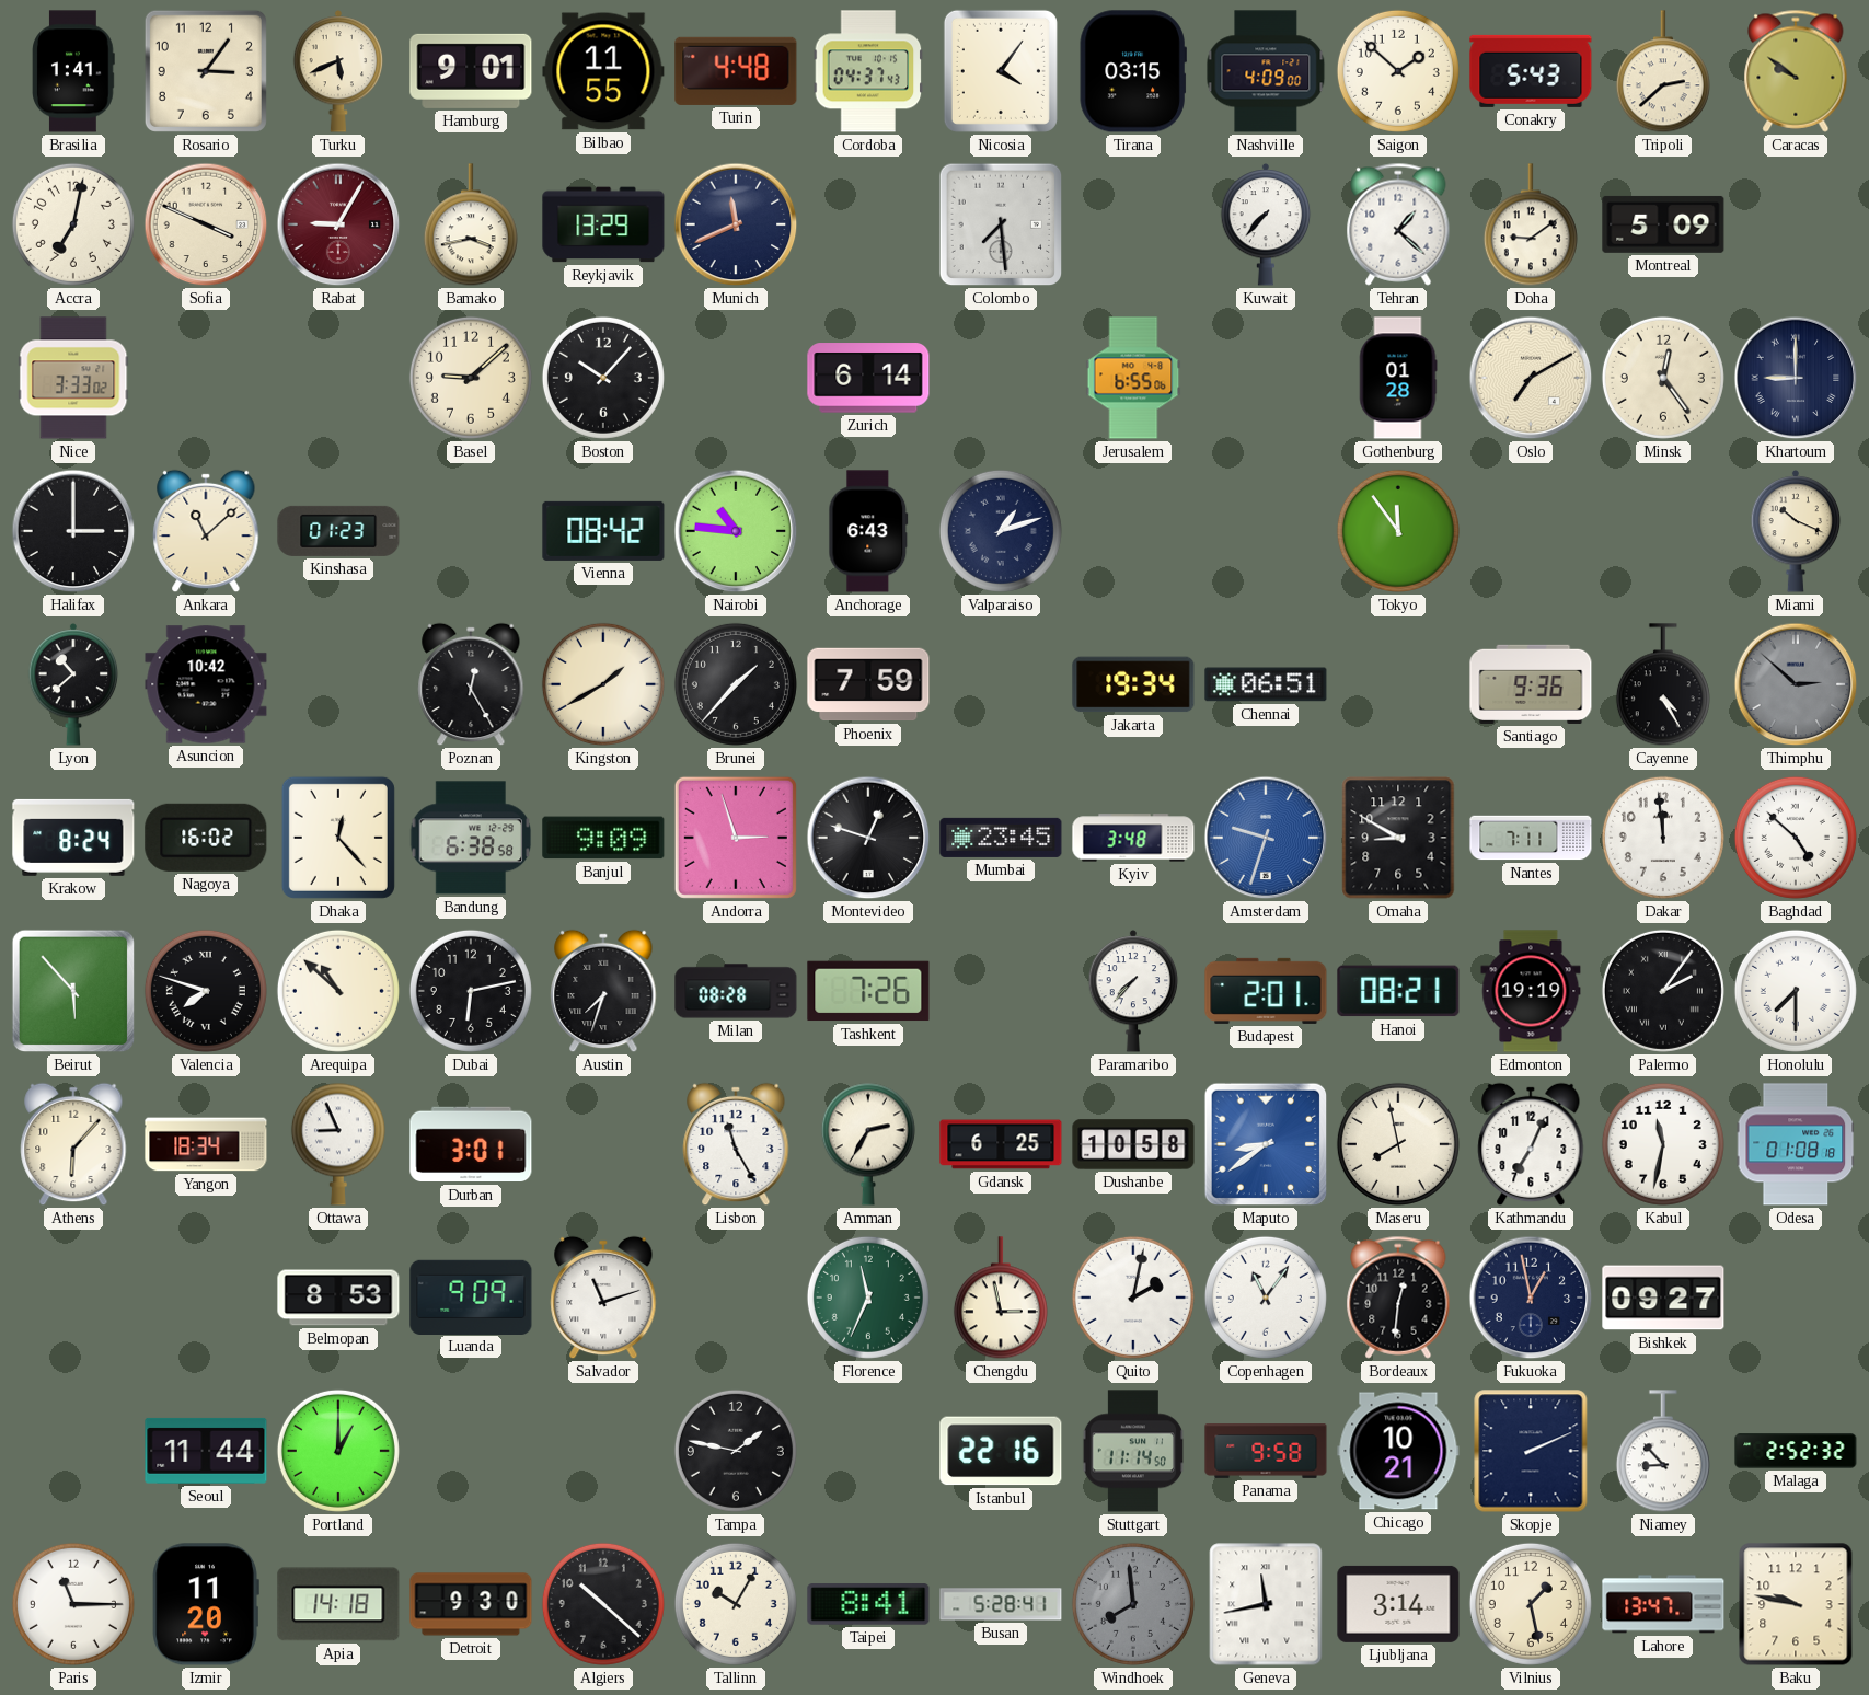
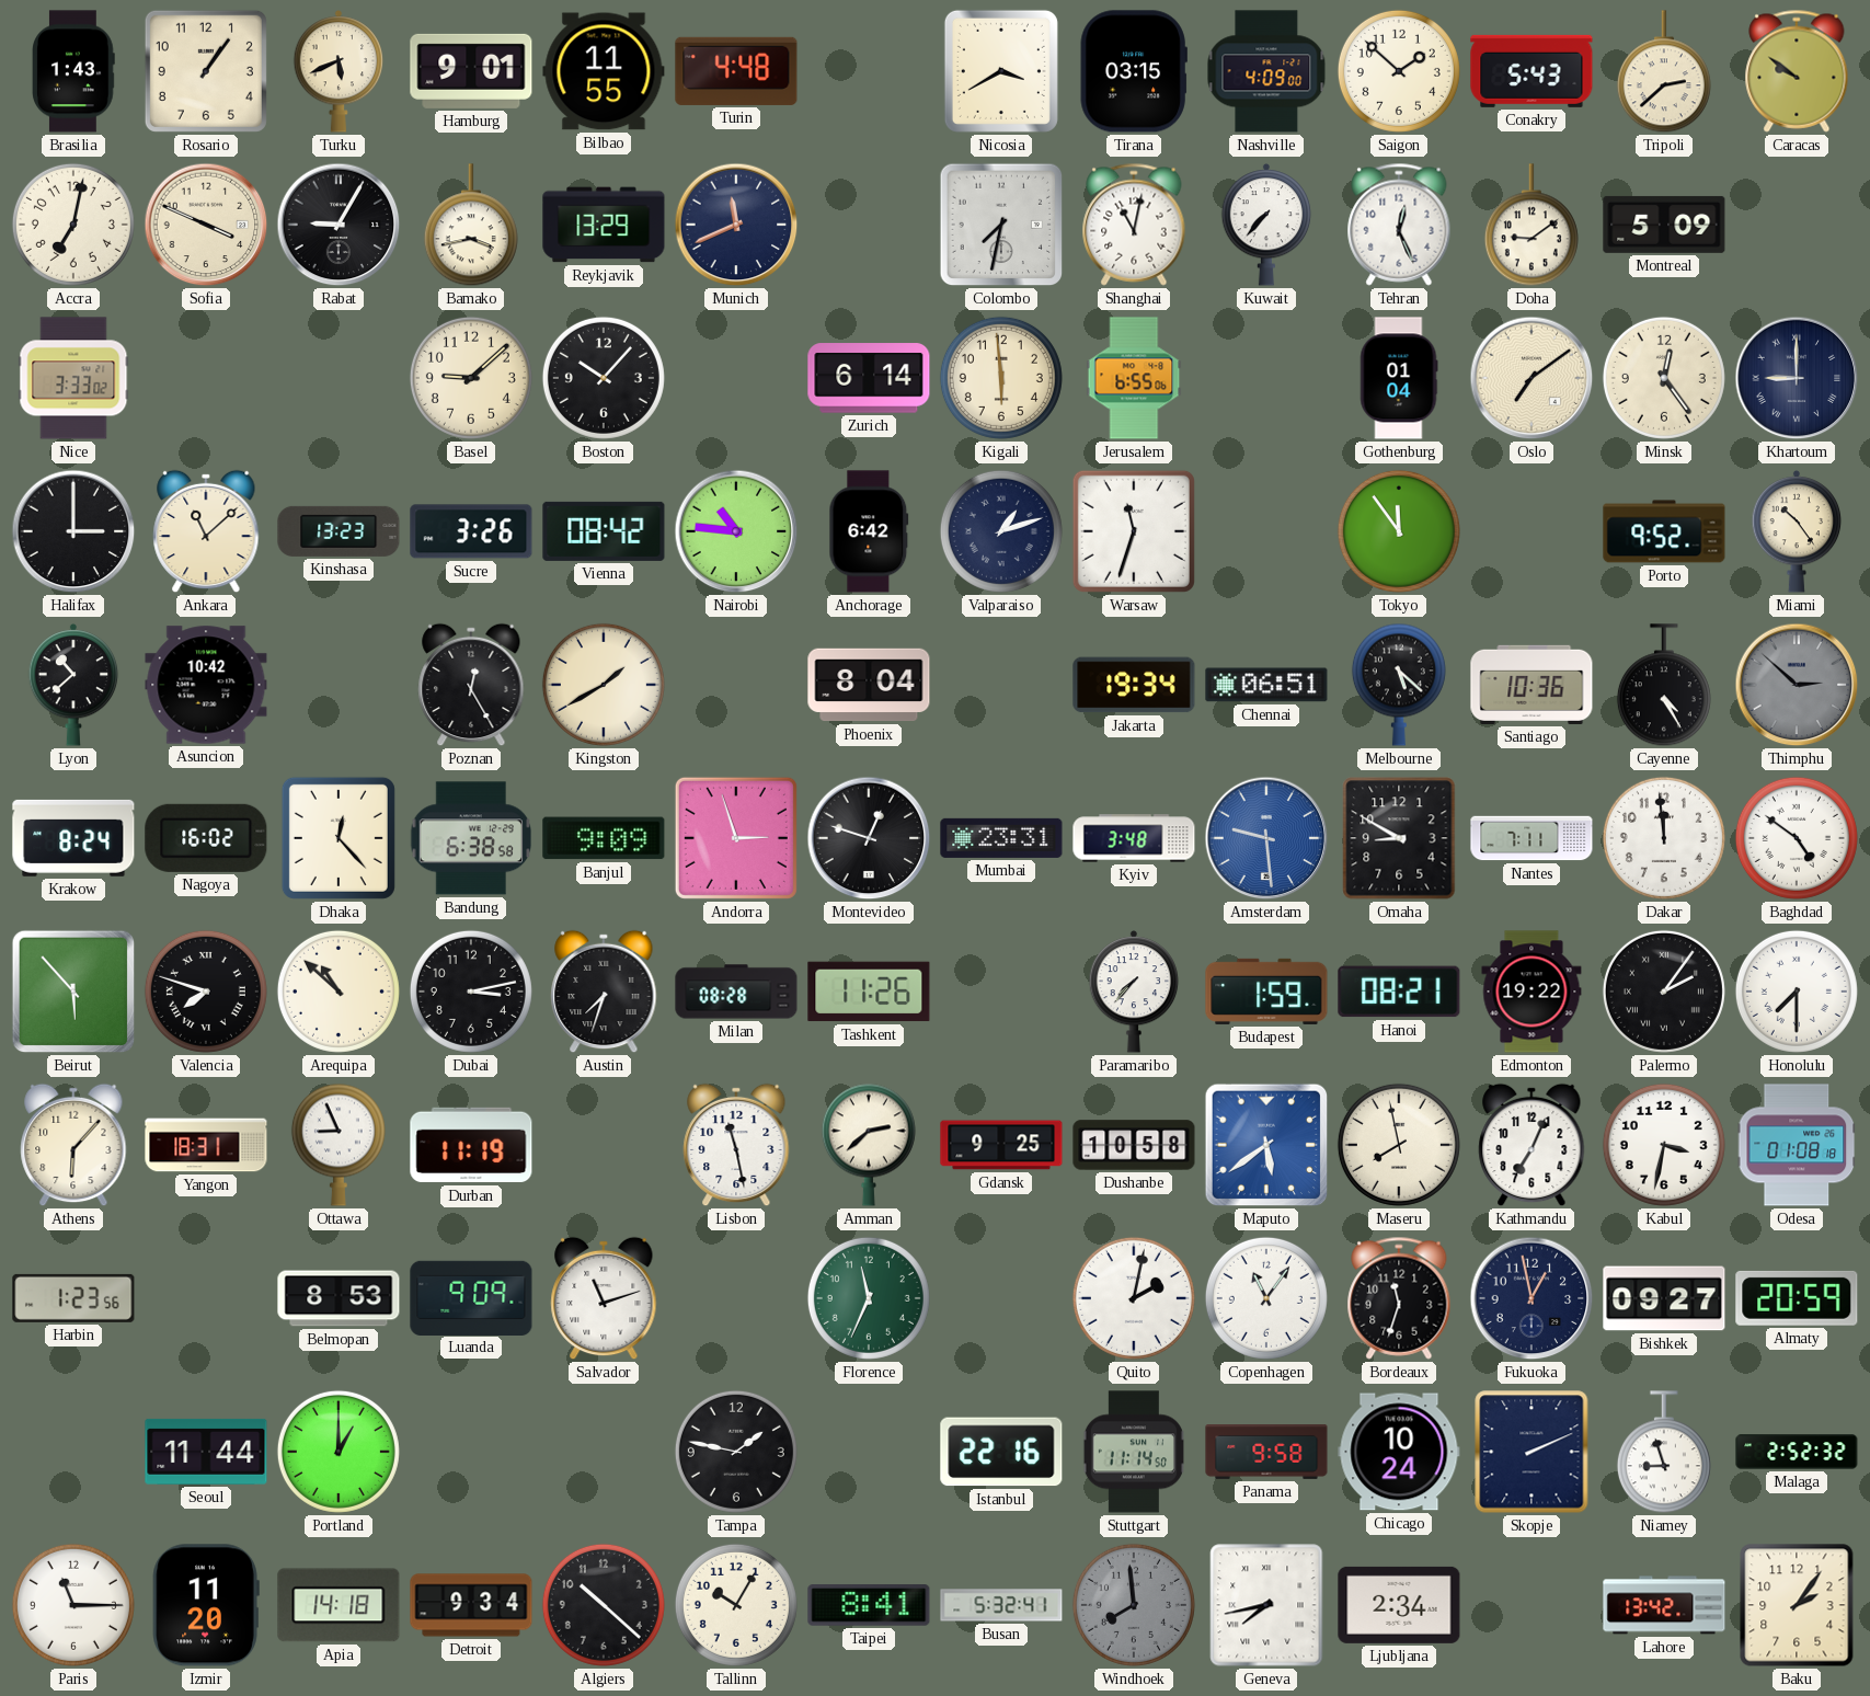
Brasilia: 1:41 -> 1:43
Rosario: 3:06 -> 1:06
Cordoba: 04:37 -> none
Nicosia: 4:06 -> 3:40
Rabat dial: burgundy -> black
Colombo: 7:29 -> 7:32
Shanghai: none -> 11:02
Tehran: 1:22 -> 12:26
Kigali: none -> 5:59
Gothenburg: 01:28 -> 01:04
Oslo: 7:10 -> 7:09
Kinshasa: 01:23 -> 13:23
Sucre: none -> 3:26
Anchorage: 6:43 -> 6:42
Warsaw: none -> 11:33
Porto: none -> 9:52
Miami: 10:19 -> 10:24
Brunei: 1:37 -> none
Phoenix: 7:59 -> 8:04
Melbourne: none -> 5:22
Santiago: 9:36 -> 10:36
Mumbai: 23:45 -> 23:31
Amsterdam: 9:33 -> 9:29
Baghdad: 4:52 -> 4:51
Dubai: 6:13 -> 3:13
Tashkent: 7:26 -> 11:26
Budapest: 2:01 -> 1:59
Edmonton: 19:19 -> 19:22
Yangon: 18:34 -> 18:31
Durban: 3:01 -> 11:19
Lisbon: 11:25 -> 11:28
Amman: 2:35 -> 2:38
Gdansk: 6:25 -> 9:25
Maputo: 8:39 -> 5:39
Kabul: 11:32 -> 3:32
Harbin: none -> 1:23
Chengdu: 2:58 -> none
Bordeaux: 12:31 -> 11:33
Almaty: none -> 20:59
Chicago: 10:21 -> 10:24
Niamey: 8:53 -> 8:57
Detroit: 9:30 -> 9:34
Busan: 5:28 -> 5:32
Geneva: 11:43 -> 7:43
Ljubljana: 3:14 -> 2:34
Vilnius: 1:28 -> none
Lahore: 13:47 -> 13:42
Baku: 9:47 -> 2:06
